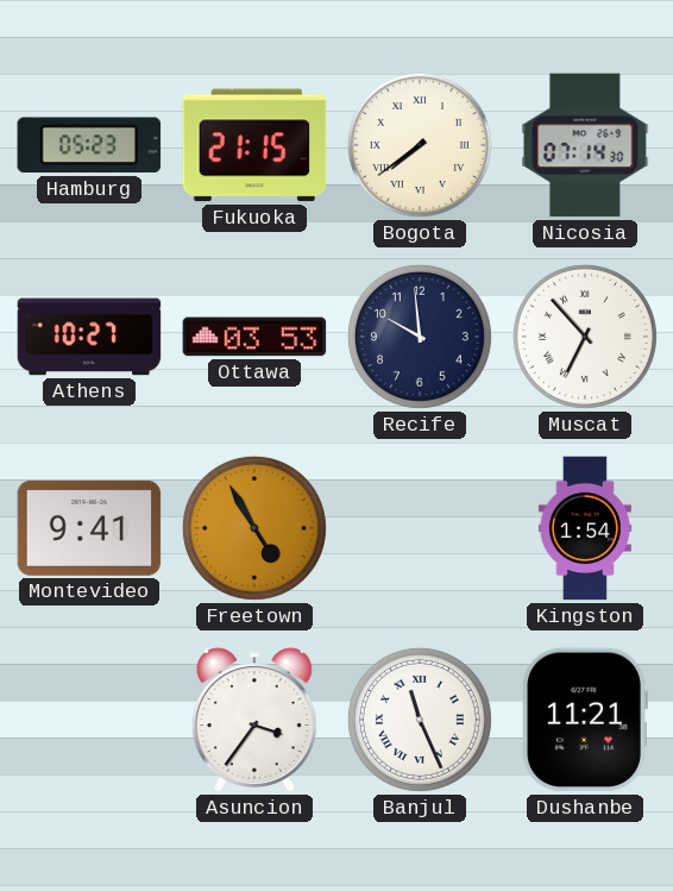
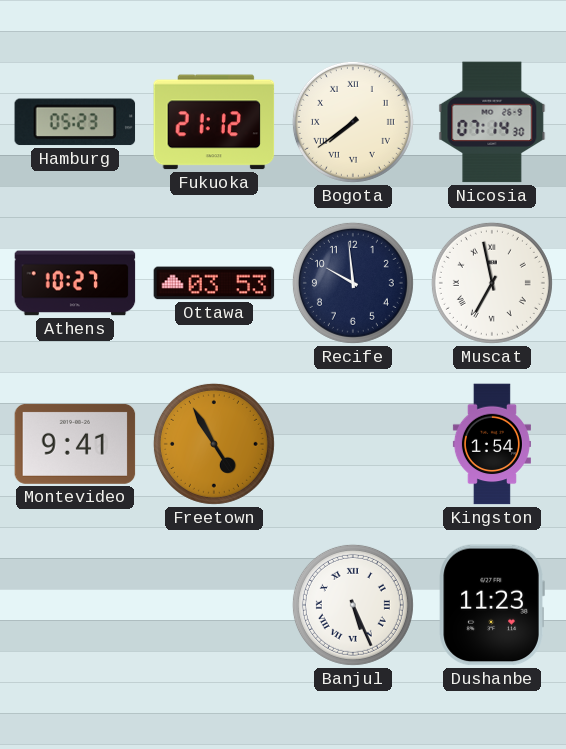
Fukuoka: 21:15 -> 21:12
Muscat: 6:53 -> 6:58
Asuncion: 3:36 -> none
Banjul: 11:26 -> 5:26
Dushanbe: 11:21 -> 11:23
